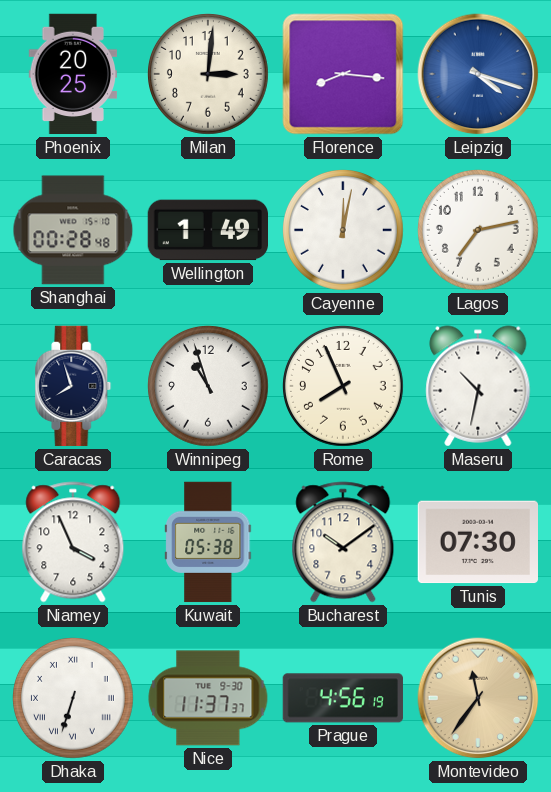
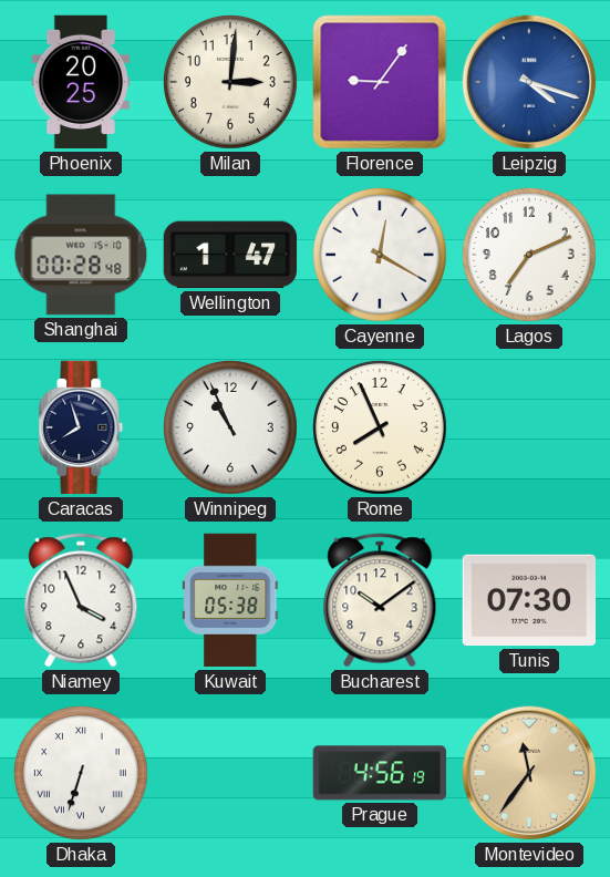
Florence: 8:16 -> 9:06
Wellington: 1:49 -> 1:47
Cayenne: 12:02 -> 12:20
Lagos: 7:13 -> 7:11
Winnipeg: 10:57 -> 10:56
Maseru: 10:32 -> none
Nice: 11:37 -> none
